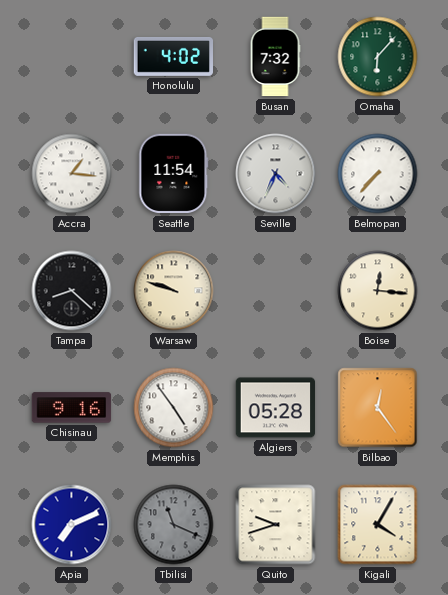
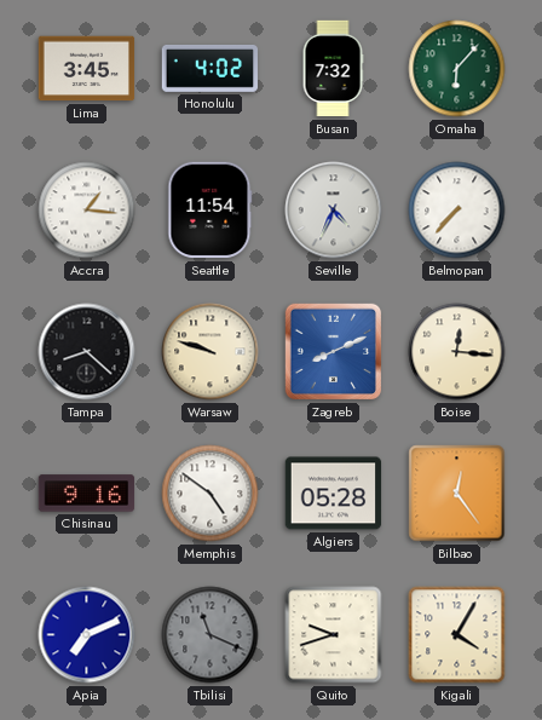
Lima: none -> 3:45
Zagreb: none -> 8:11
Memphis: 4:54 -> 4:51
